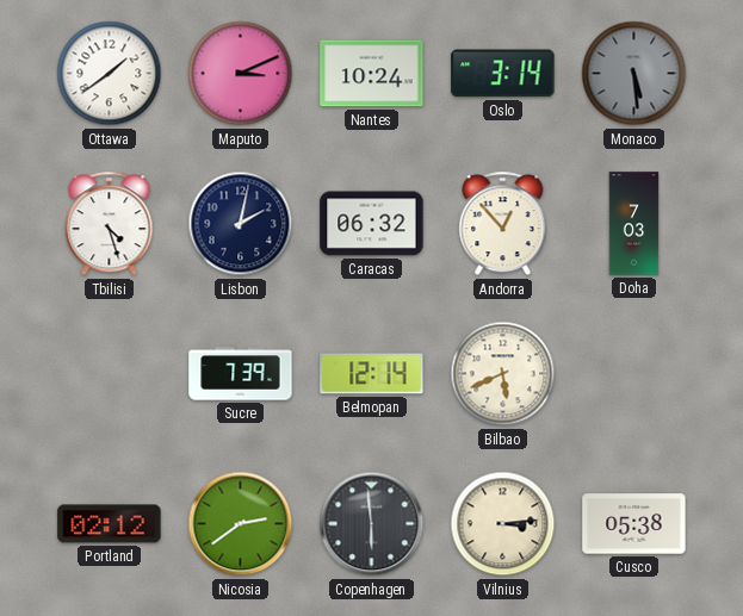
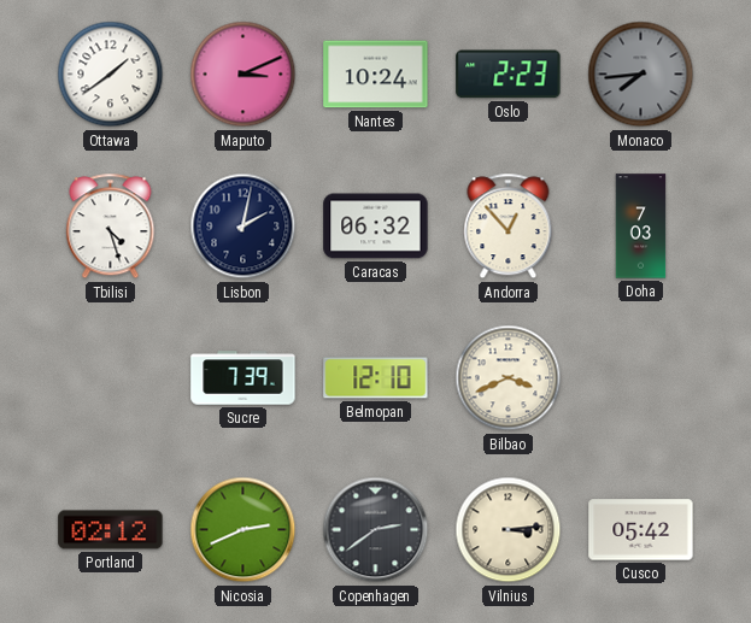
Oslo: 3:14 -> 2:23
Monaco: 5:29 -> 7:44
Belmopan: 12:14 -> 12:10
Bilbao: 5:41 -> 3:41
Nicosia: 2:39 -> 2:41
Copenhagen: 5:59 -> 2:39
Cusco: 05:38 -> 05:42
